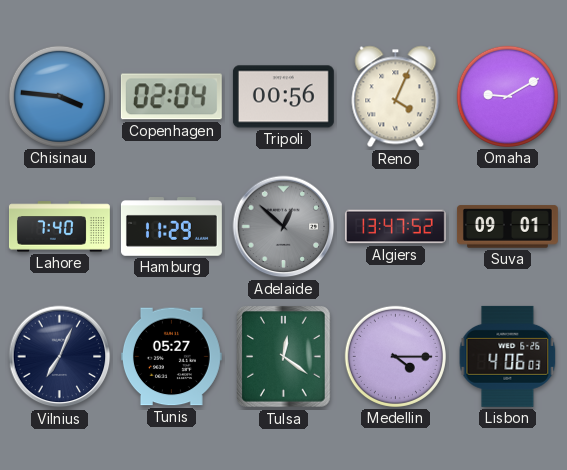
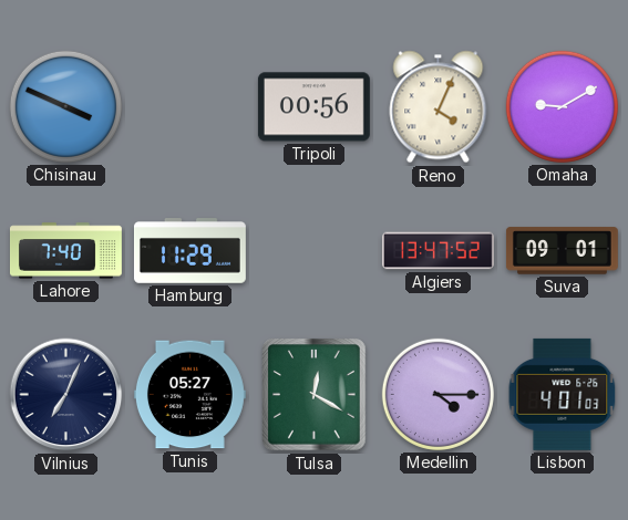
Chisinau: 3:46 -> 3:49
Copenhagen: 02:04 -> none
Adelaide: 12:52 -> none
Tulsa: 12:21 -> 12:20
Lisbon: 4:06 -> 4:01
